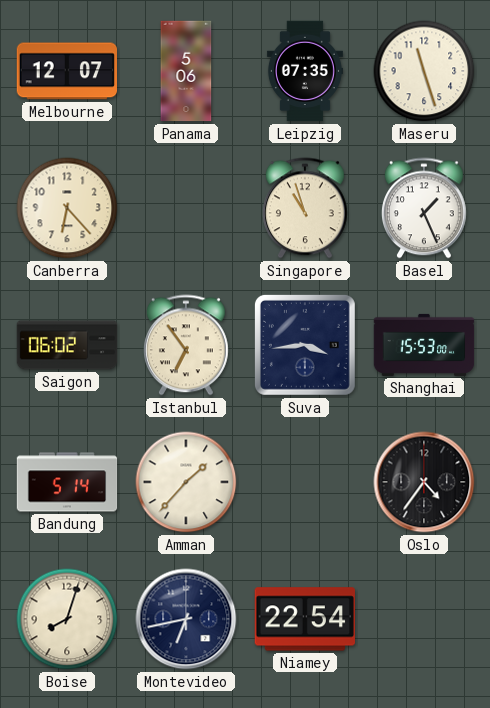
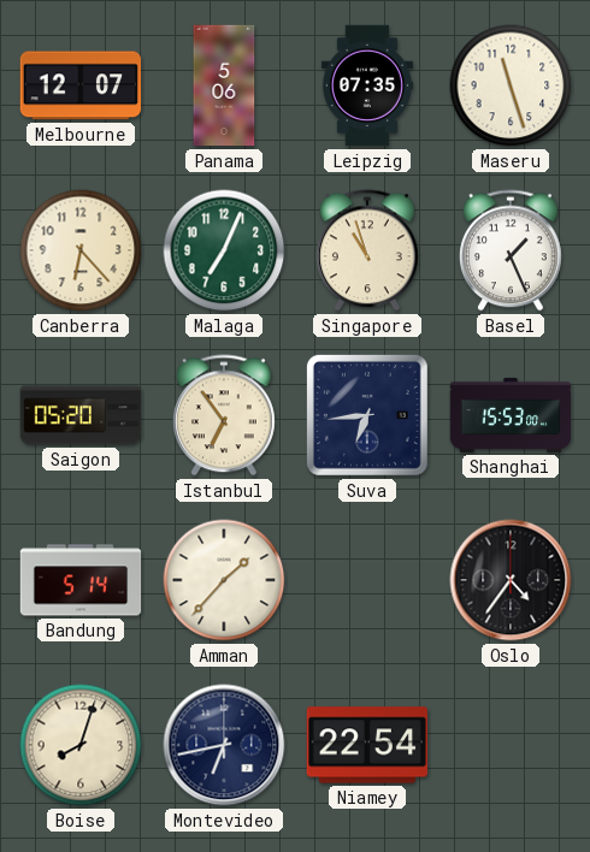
Malaga: none -> 7:04
Saigon: 06:02 -> 05:20
Suva: 3:44 -> 6:44
